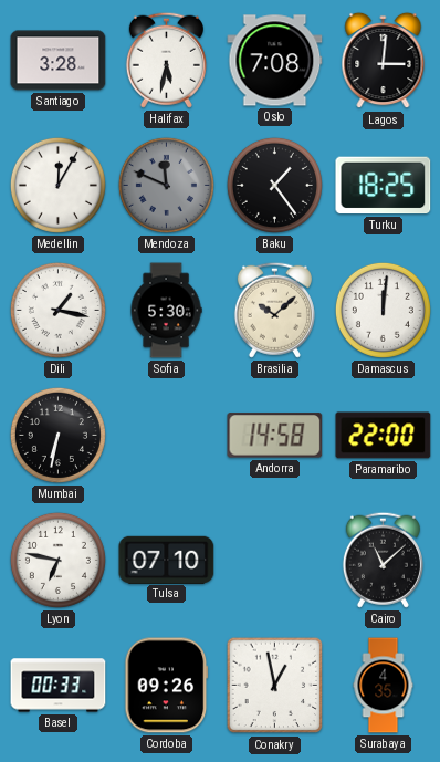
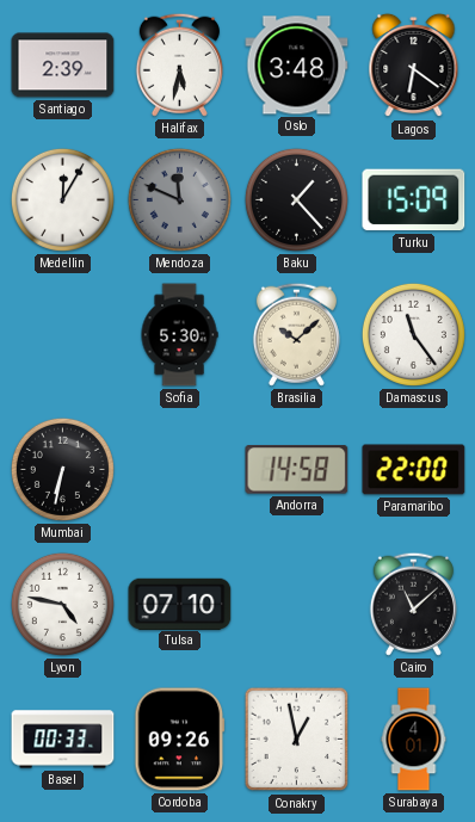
Santiago: 3:28 -> 2:39
Oslo: 7:08 -> 3:48
Lagos: 3:01 -> 6:21
Baku: 1:24 -> 1:23
Turku: 18:25 -> 15:09
Dili: 1:17 -> none
Damascus: 12:01 -> 11:24
Lyon: 6:47 -> 4:47
Surabaya: 4:35 -> 4:01
